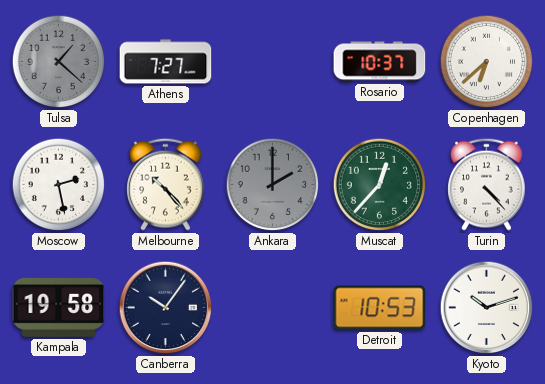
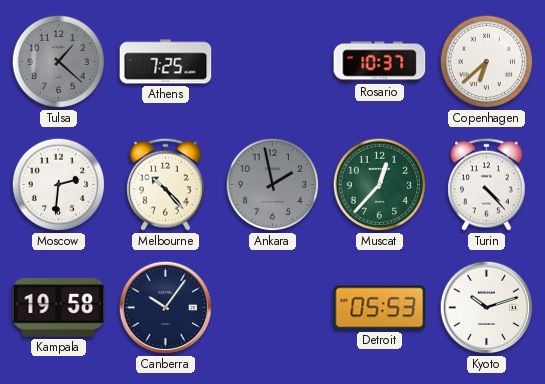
Athens: 7:27 -> 7:25
Moscow: 2:28 -> 2:31
Ankara: 2:00 -> 1:58
Detroit: 10:53 -> 05:53
